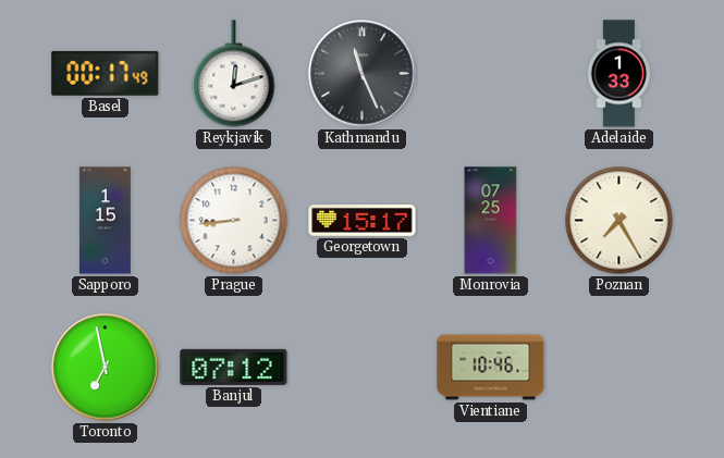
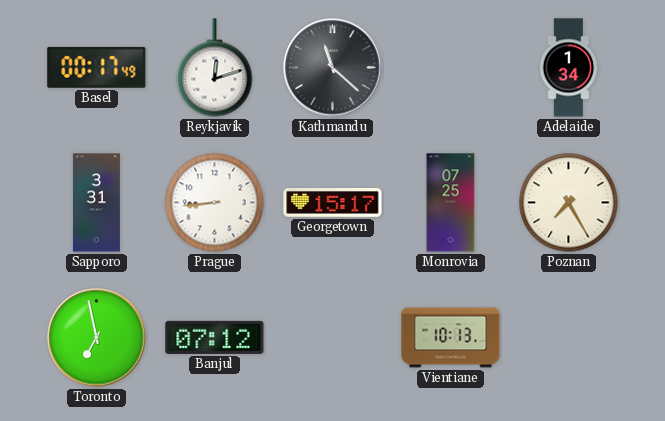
Kathmandu: 11:26 -> 11:22
Adelaide: 1:33 -> 1:34
Sapporo: 1:15 -> 3:31
Vientiane: 10:46 -> 10:13
